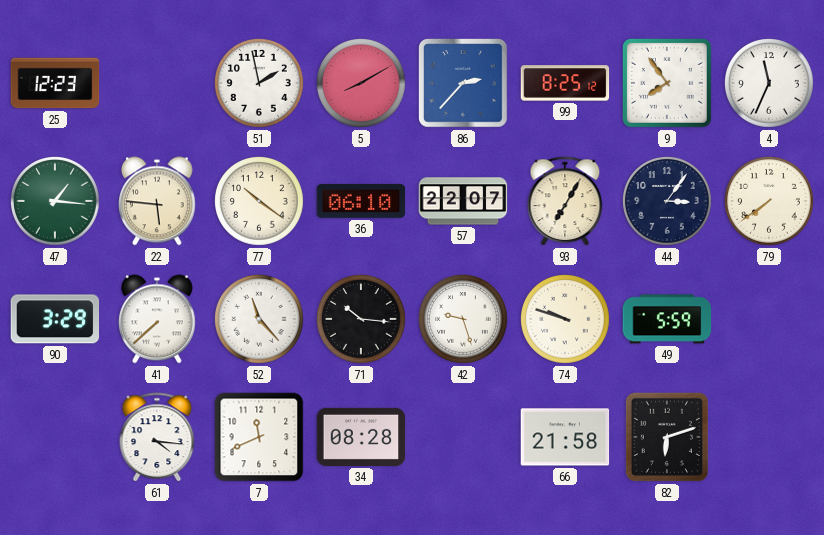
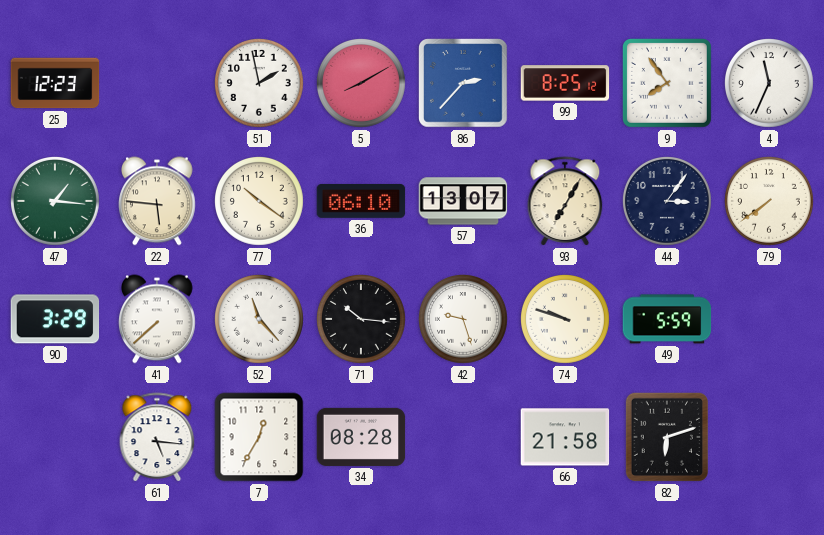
57: 22:07 -> 13:07
61: 4:16 -> 5:16
7: 11:41 -> 12:35
